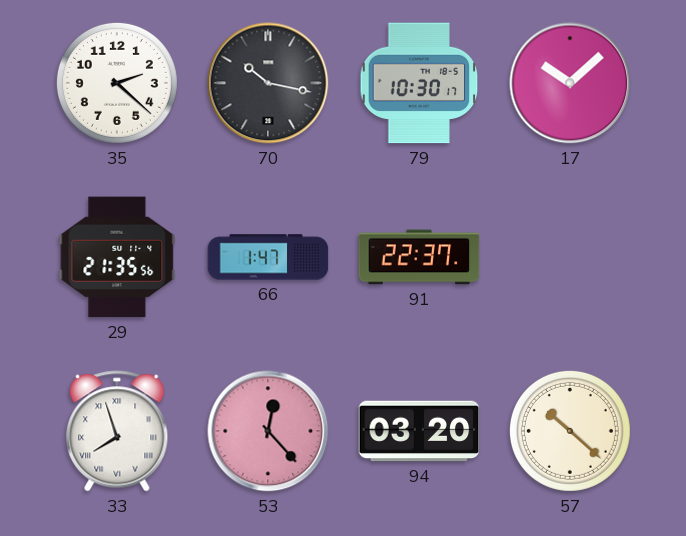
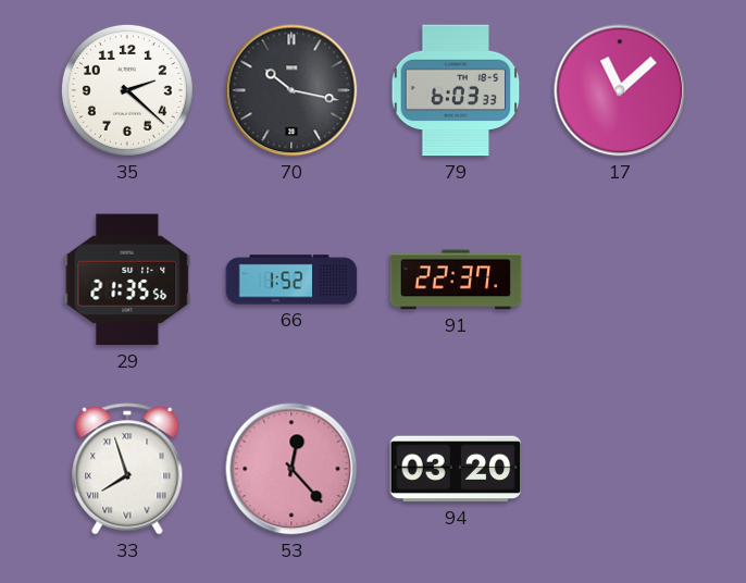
79: 10:30 -> 6:03
17: 10:08 -> 11:08
66: 1:47 -> 1:52
57: 10:22 -> none
